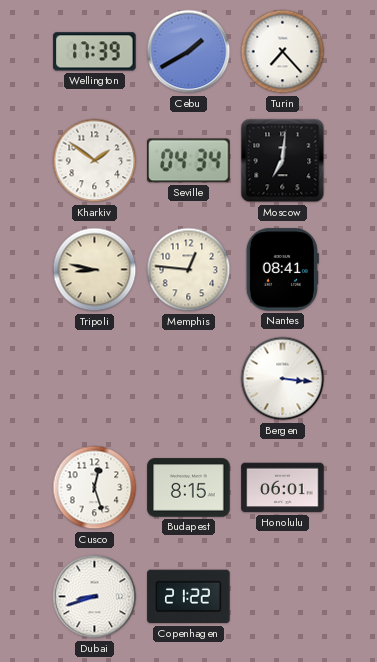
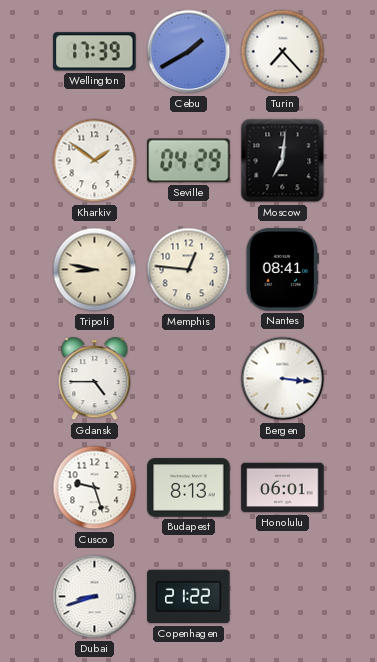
Seville: 04:34 -> 04:29
Gdansk: none -> 4:45
Cusco: 12:27 -> 9:27
Budapest: 8:15 -> 8:13
